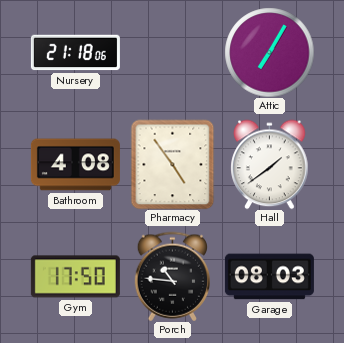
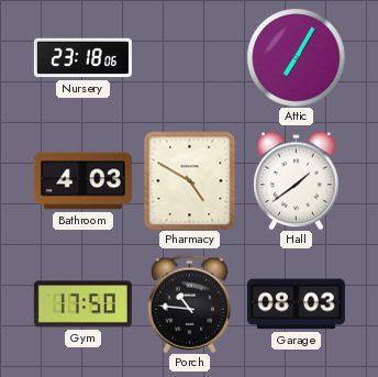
Nursery: 21:18 -> 23:18
Bathroom: 4:08 -> 4:03
Pharmacy: 4:54 -> 4:50
